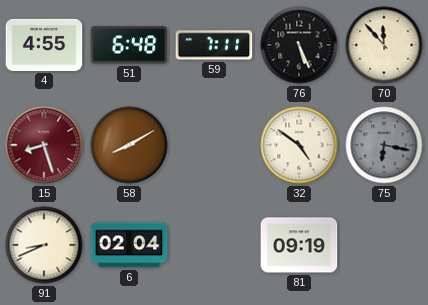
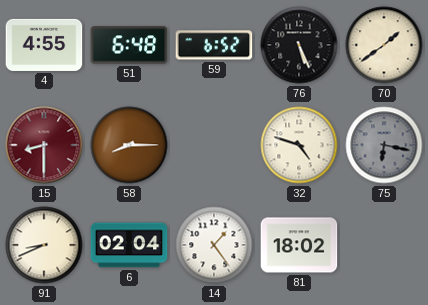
59: 7:11 -> 6:52
70: 11:53 -> 1:39
15: 8:27 -> 8:30
58: 8:10 -> 8:15
32: 4:51 -> 4:48
14: none -> 1:24
81: 09:19 -> 18:02
